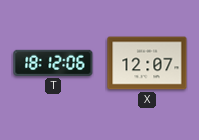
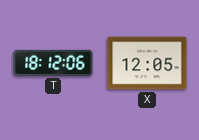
X: 12:07 -> 12:05
